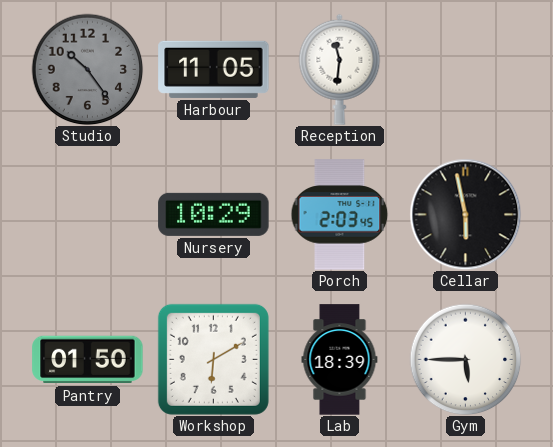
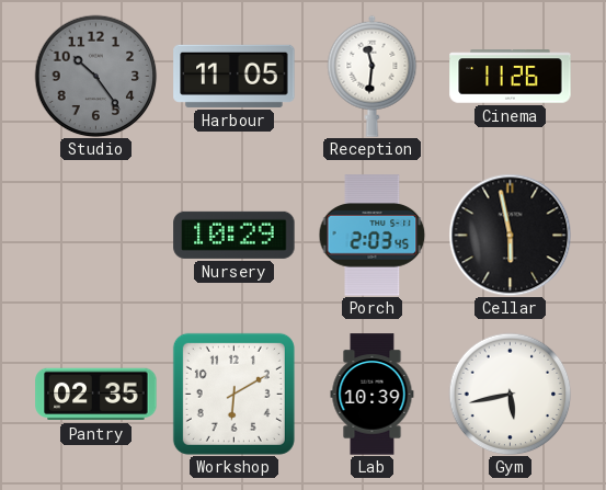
Cinema: none -> 11:26
Pantry: 01:50 -> 02:35
Lab: 18:39 -> 10:39
Gym: 5:45 -> 5:43
